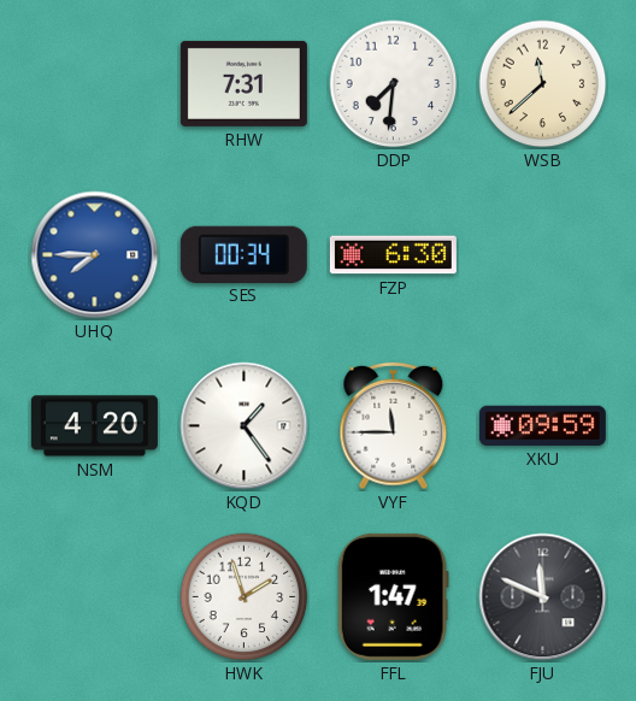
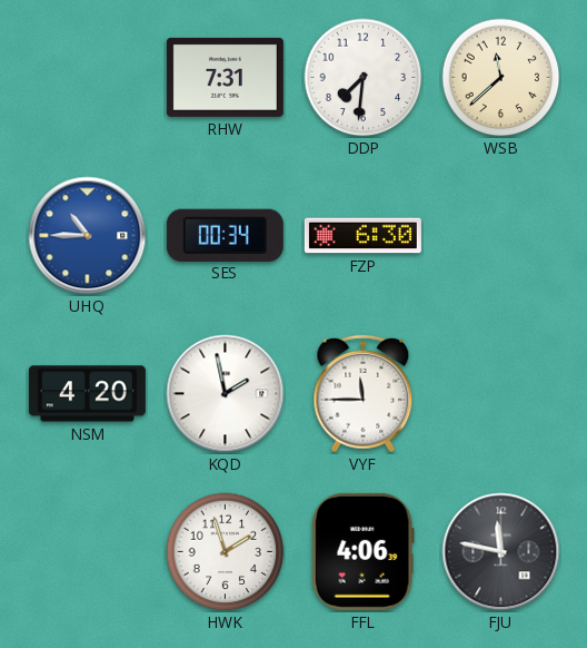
UHQ: 7:45 -> 10:45
KQD: 1:24 -> 1:58
XKU: 09:59 -> none
FFL: 1:47 -> 4:06
FJU: 11:49 -> 11:47
